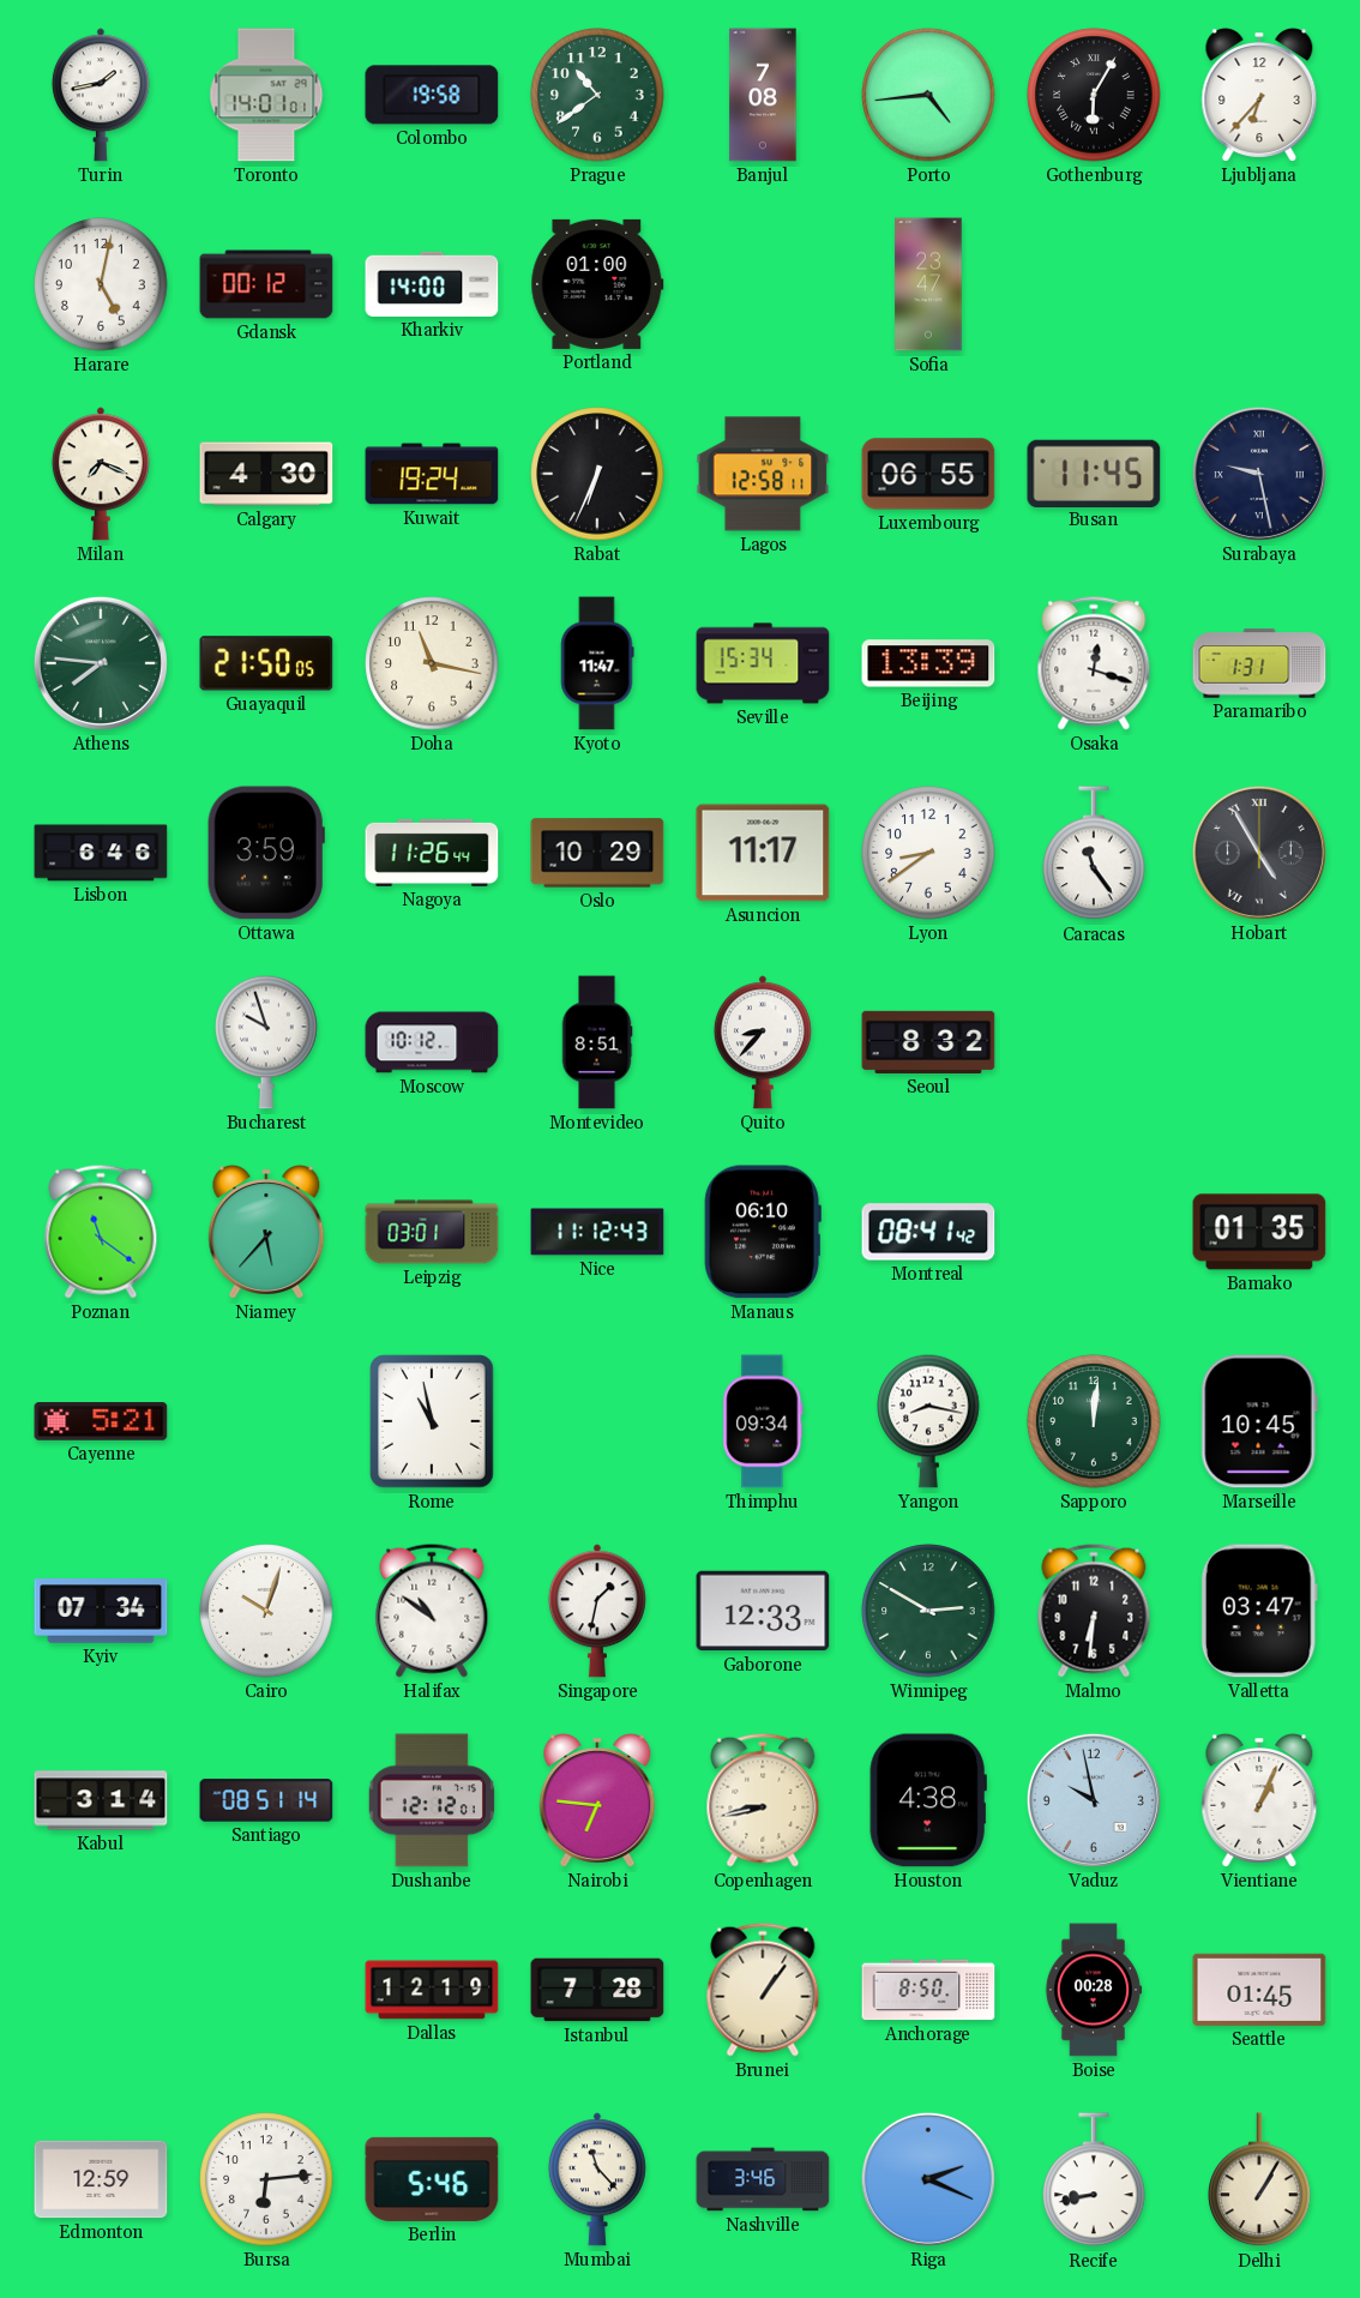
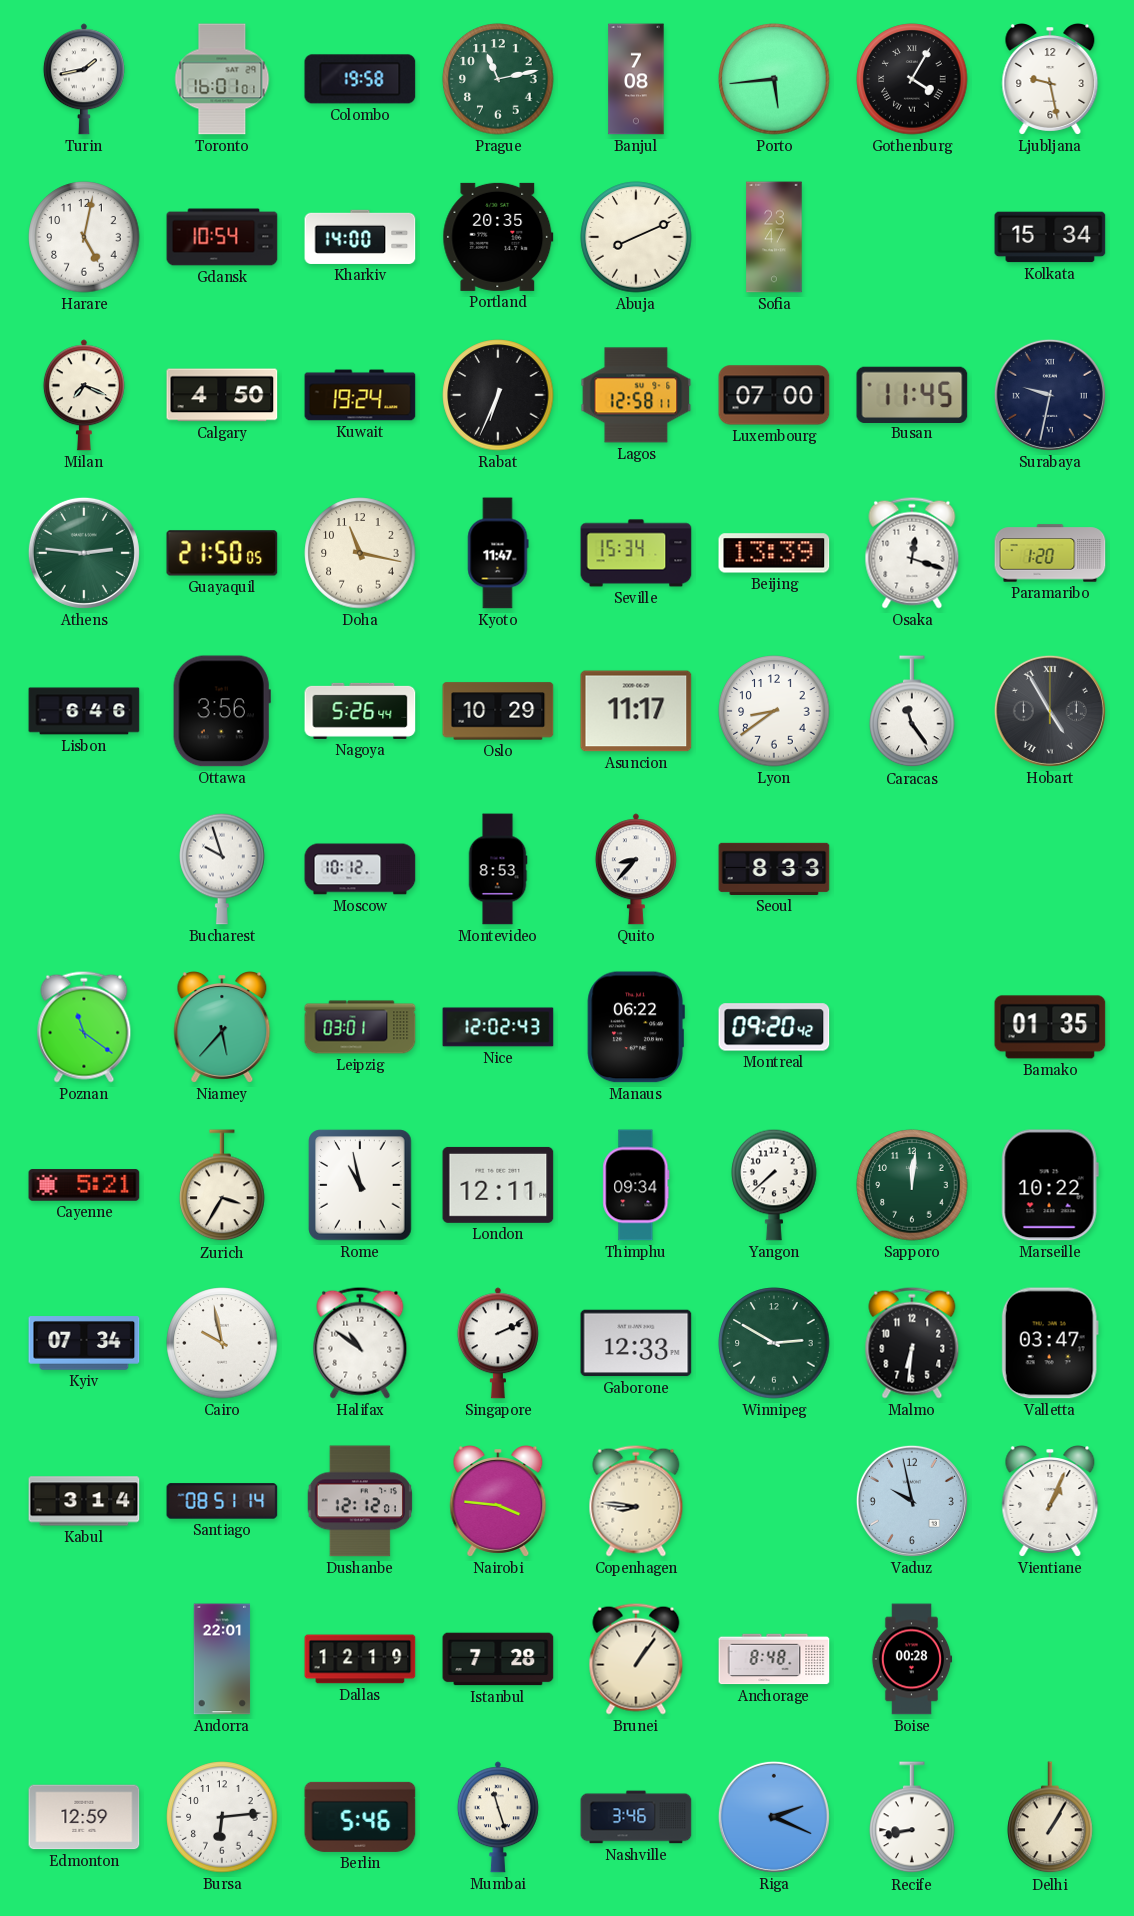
Toronto: 14:01 -> 16:01
Prague: 10:39 -> 11:13
Porto: 4:44 -> 5:44
Gothenburg: 6:05 -> 4:05
Ljubljana: 6:37 -> 9:28
Gdansk: 00:12 -> 10:54
Portland: 01:00 -> 20:35
Abuja: none -> 8:11
Kolkata: none -> 15:34
Calgary: 4:30 -> 4:50
Luxembourg: 06:55 -> 07:00
Surabaya: 9:28 -> 9:32
Athens: 7:46 -> 2:46
Paramaribo: 1:31 -> 1:20
Ottawa: 3:59 -> 3:56
Nagoya: 11:26 -> 5:26
Montevideo: 8:51 -> 8:53
Seoul: 8:32 -> 8:33
Nice: 11:12 -> 12:02
Manaus: 06:10 -> 06:22
Montreal: 08:41 -> 09:20
Zurich: none -> 3:35
London: none -> 12:11
Yangon: 8:17 -> 7:38
Marseille: 10:45 -> 10:22
Cairo: 10:03 -> 9:58
Singapore: 1:32 -> 2:11
Nairobi: 6:46 -> 3:46
Copenhagen: 8:43 -> 8:46
Houston: 4:38 -> none
Andorra: none -> 22:01
Anchorage: 8:50 -> 8:48
Seattle: 01:45 -> none
Mumbai: 11:23 -> 11:27
